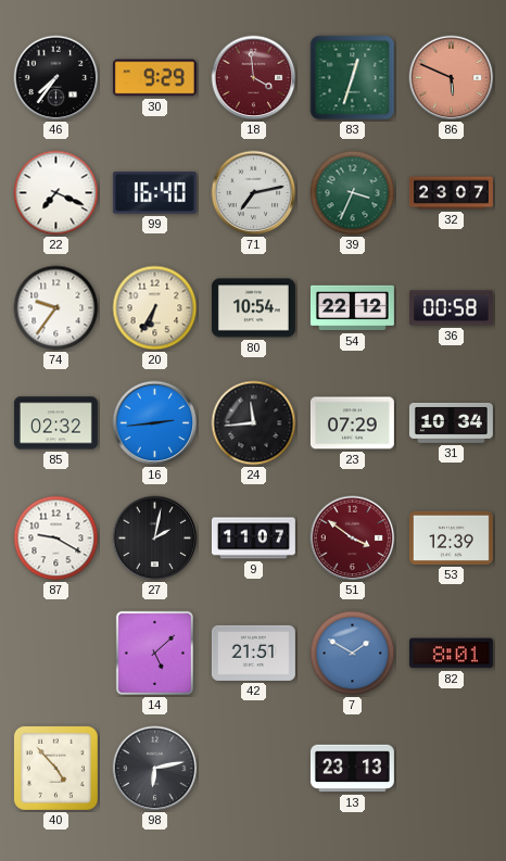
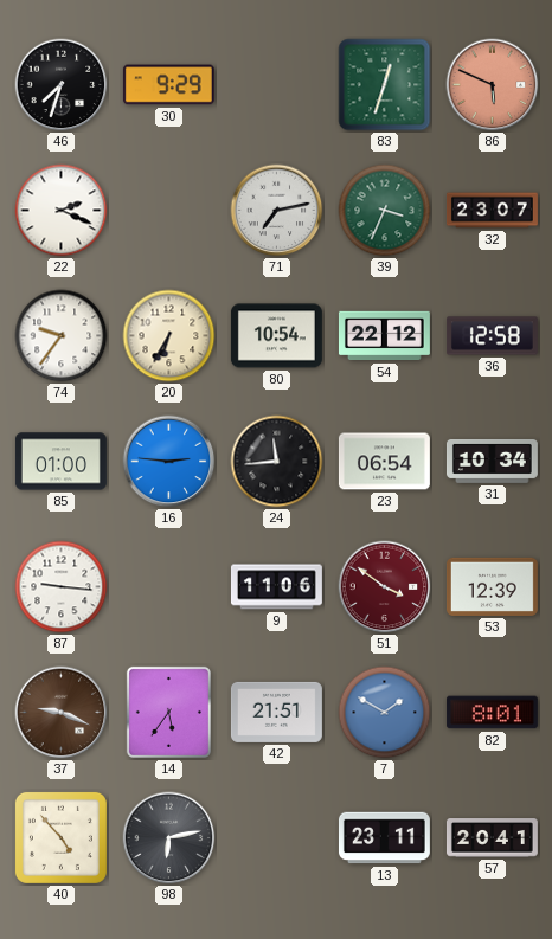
46: 7:36 -> 7:33
18: 3:59 -> none
22: 7:19 -> 2:19
99: 16:40 -> none
36: 00:58 -> 12:58
85: 02:32 -> 01:00
16: 2:44 -> 2:46
23: 07:29 -> 06:54
87: 9:20 -> 9:16
27: 2:02 -> none
9: 11:07 -> 11:06
37: none -> 9:19
14: 5:08 -> 5:36
13: 23:13 -> 23:11
57: none -> 20:41
